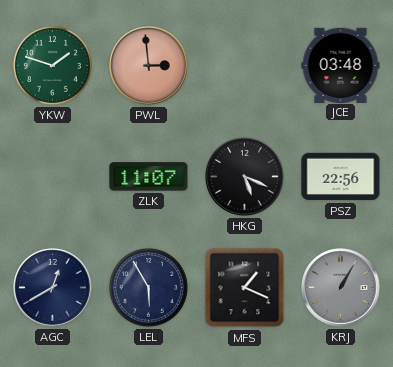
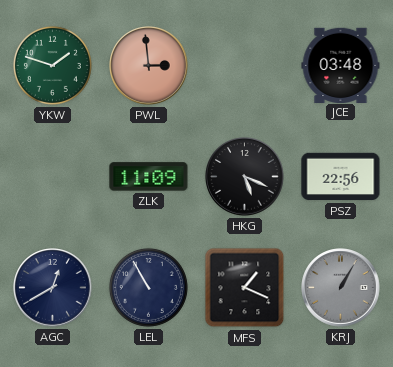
ZLK: 11:07 -> 11:09
LEL: 5:55 -> 10:55
